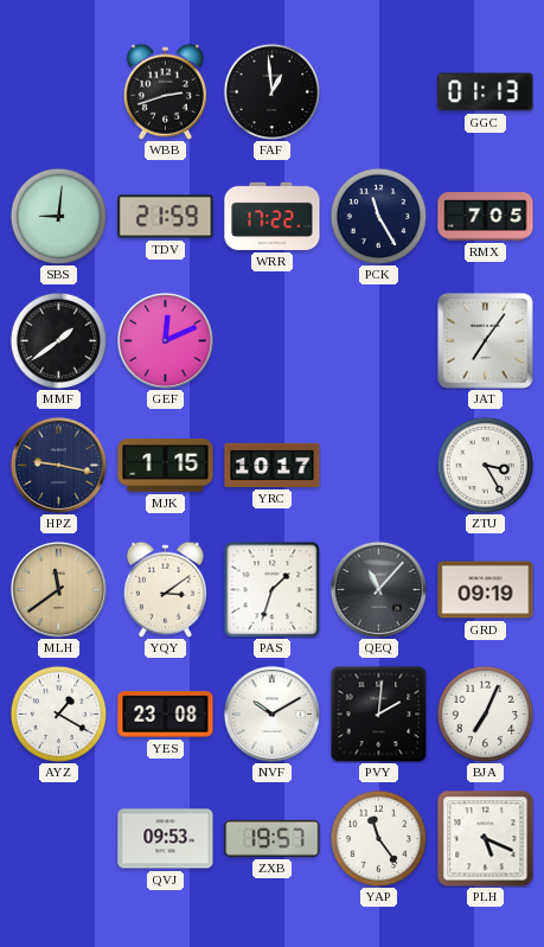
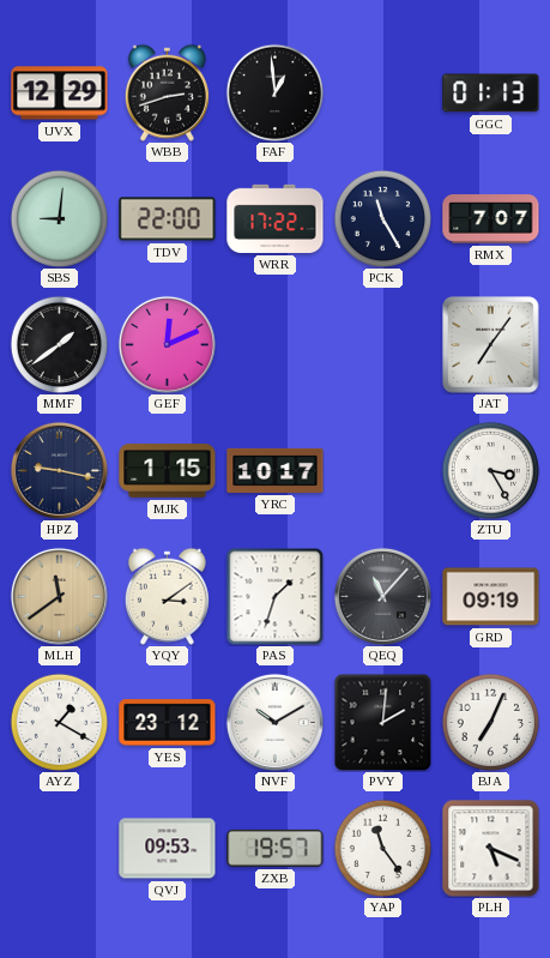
UVX: none -> 12:29
TDV: 21:59 -> 22:00
RMX: 7:05 -> 7:07
YES: 23:08 -> 23:12
